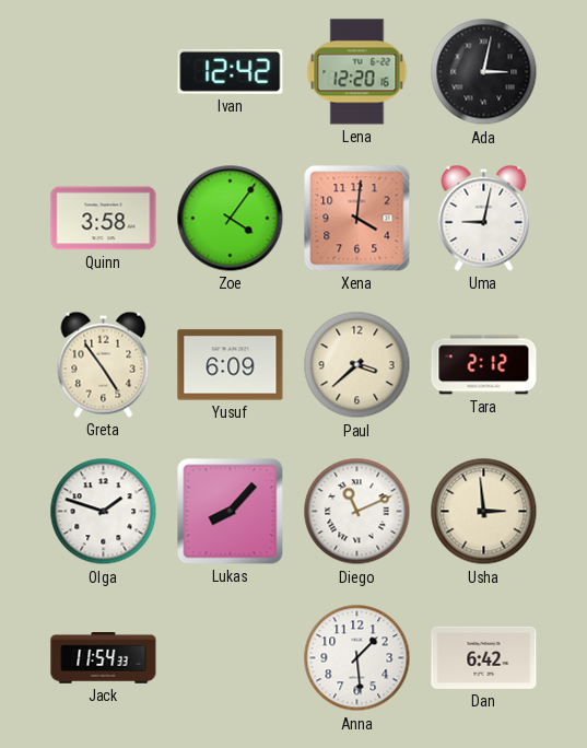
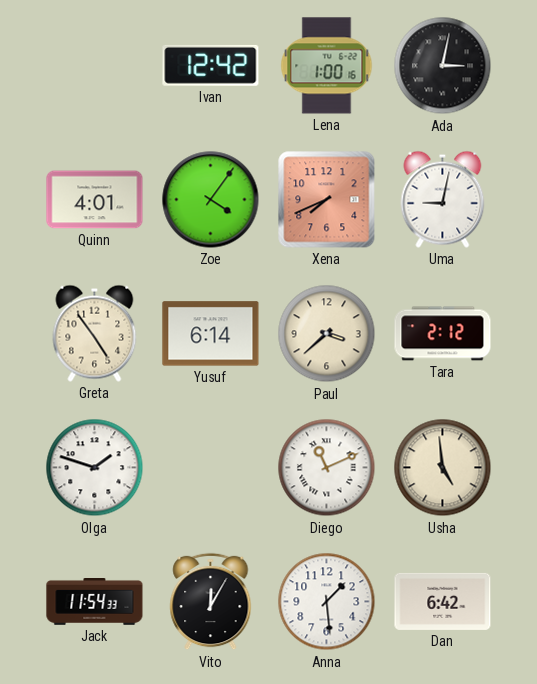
Lena: 12:20 -> 1:00
Quinn: 3:58 -> 4:01
Xena: 4:01 -> 7:41
Yusuf: 6:09 -> 6:14
Lukas: 8:07 -> none
Usha: 2:59 -> 4:59
Vito: none -> 12:05
